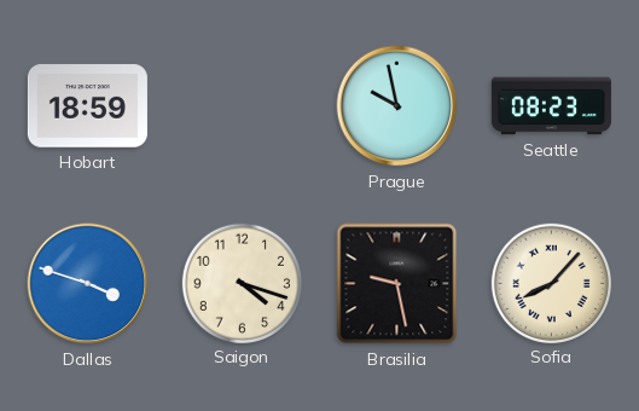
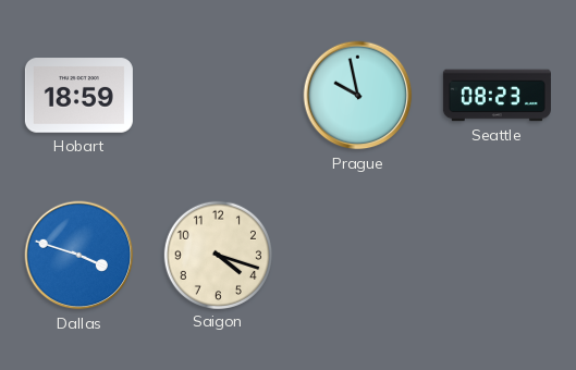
Brasilia: 9:28 -> none
Sofia: 8:07 -> none
